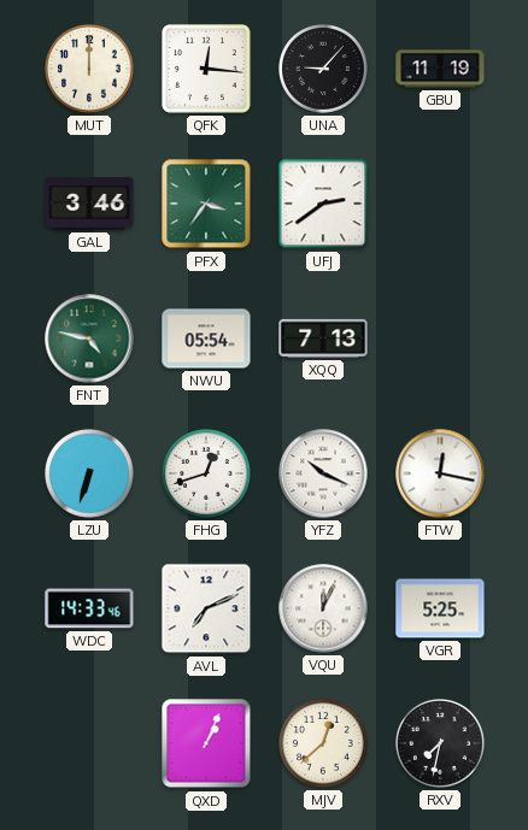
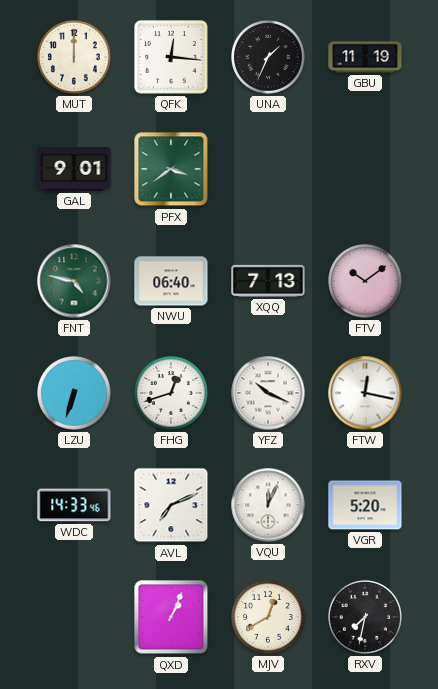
UNA: 9:07 -> 1:34
GAL: 3:46 -> 9:01
PFX: 3:36 -> 3:39
UFJ: 2:39 -> none
NWU: 05:54 -> 06:40
FTV: none -> 10:09
VGR: 5:25 -> 5:20
MJV: 12:38 -> 12:40
